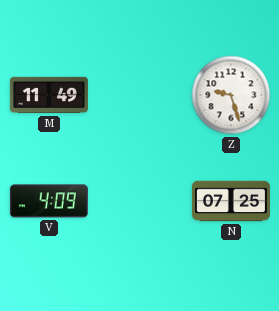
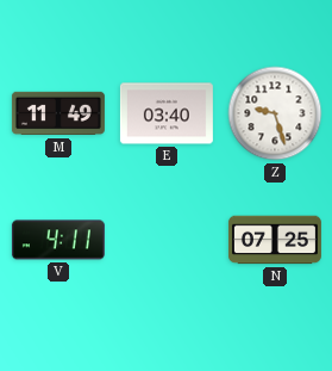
E: none -> 03:40
V: 4:09 -> 4:11
